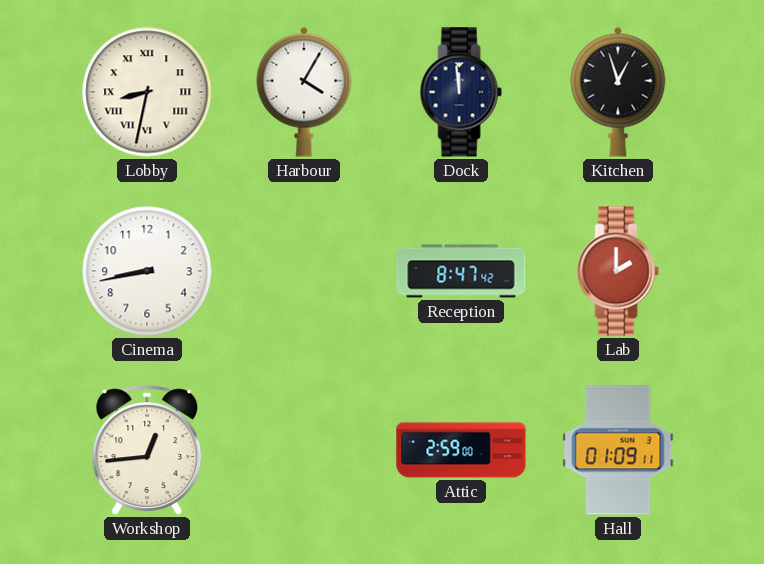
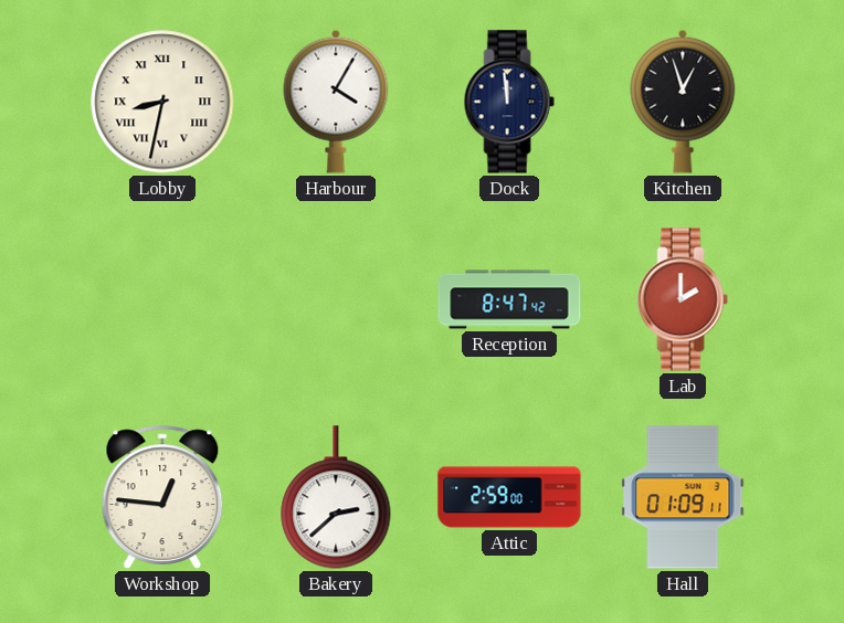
Cinema: 8:43 -> none
Workshop: 12:44 -> 12:46
Bakery: none -> 2:38
